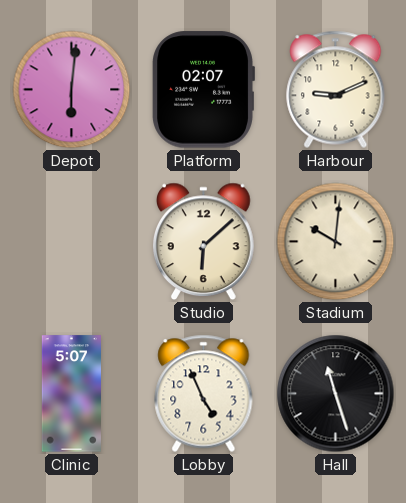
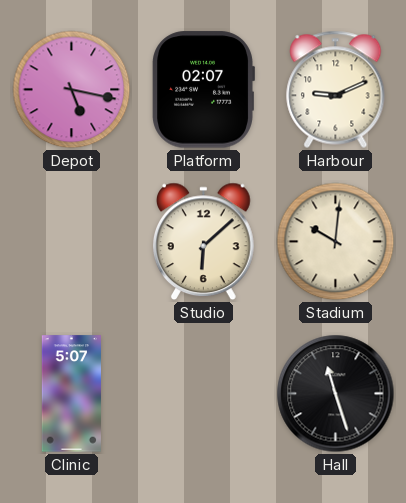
Depot: 6:01 -> 5:17
Lobby: 4:56 -> none
